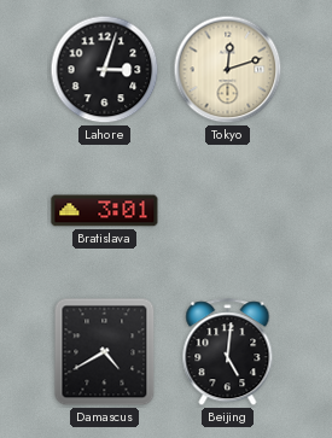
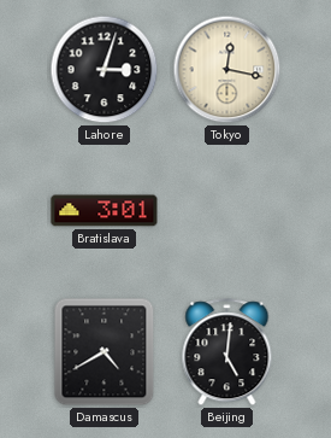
Tokyo: 12:12 -> 12:17
